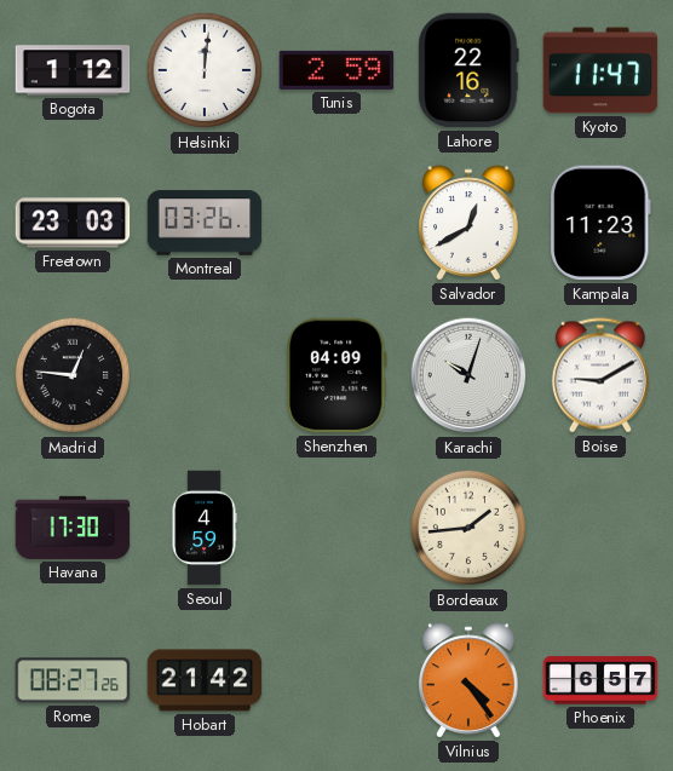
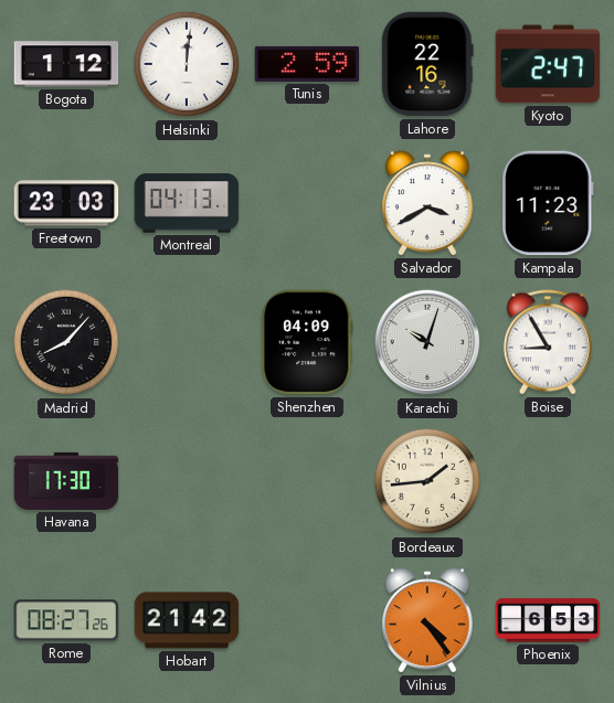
Kyoto: 11:47 -> 2:47
Montreal: 03:26 -> 04:13
Salvador: 12:40 -> 3:40
Madrid: 12:46 -> 8:07
Boise: 9:10 -> 8:55
Seoul: 4:59 -> none
Phoenix: 6:57 -> 6:53
